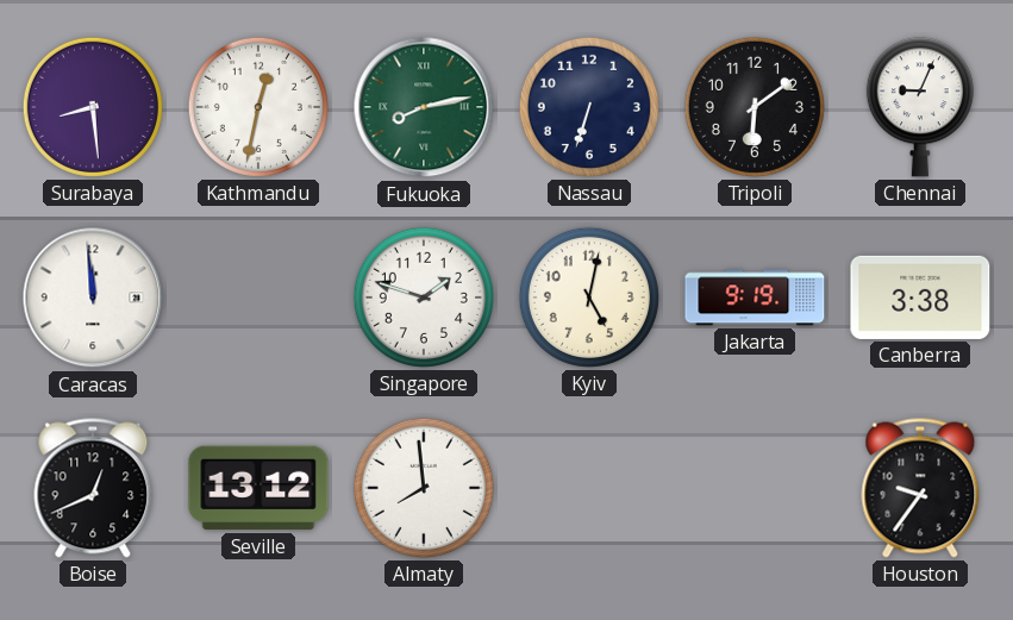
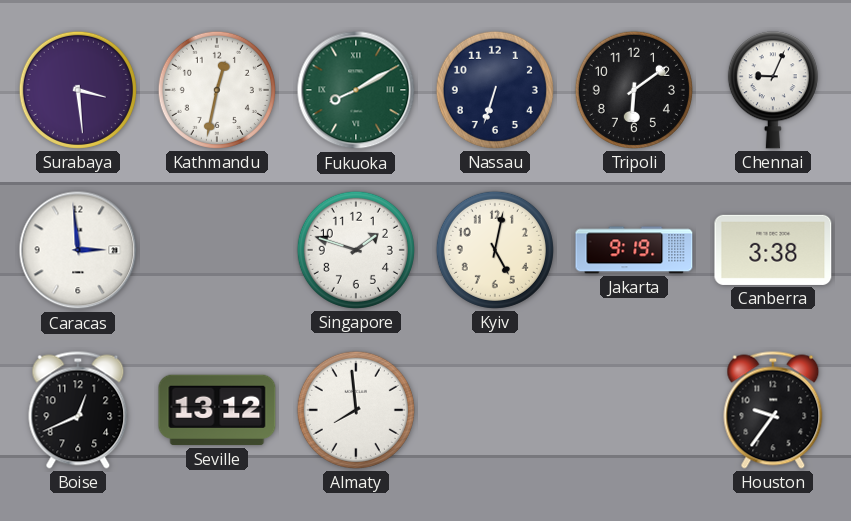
Surabaya: 8:29 -> 3:29
Fukuoka: 8:13 -> 8:10
Caracas: 11:59 -> 2:59
